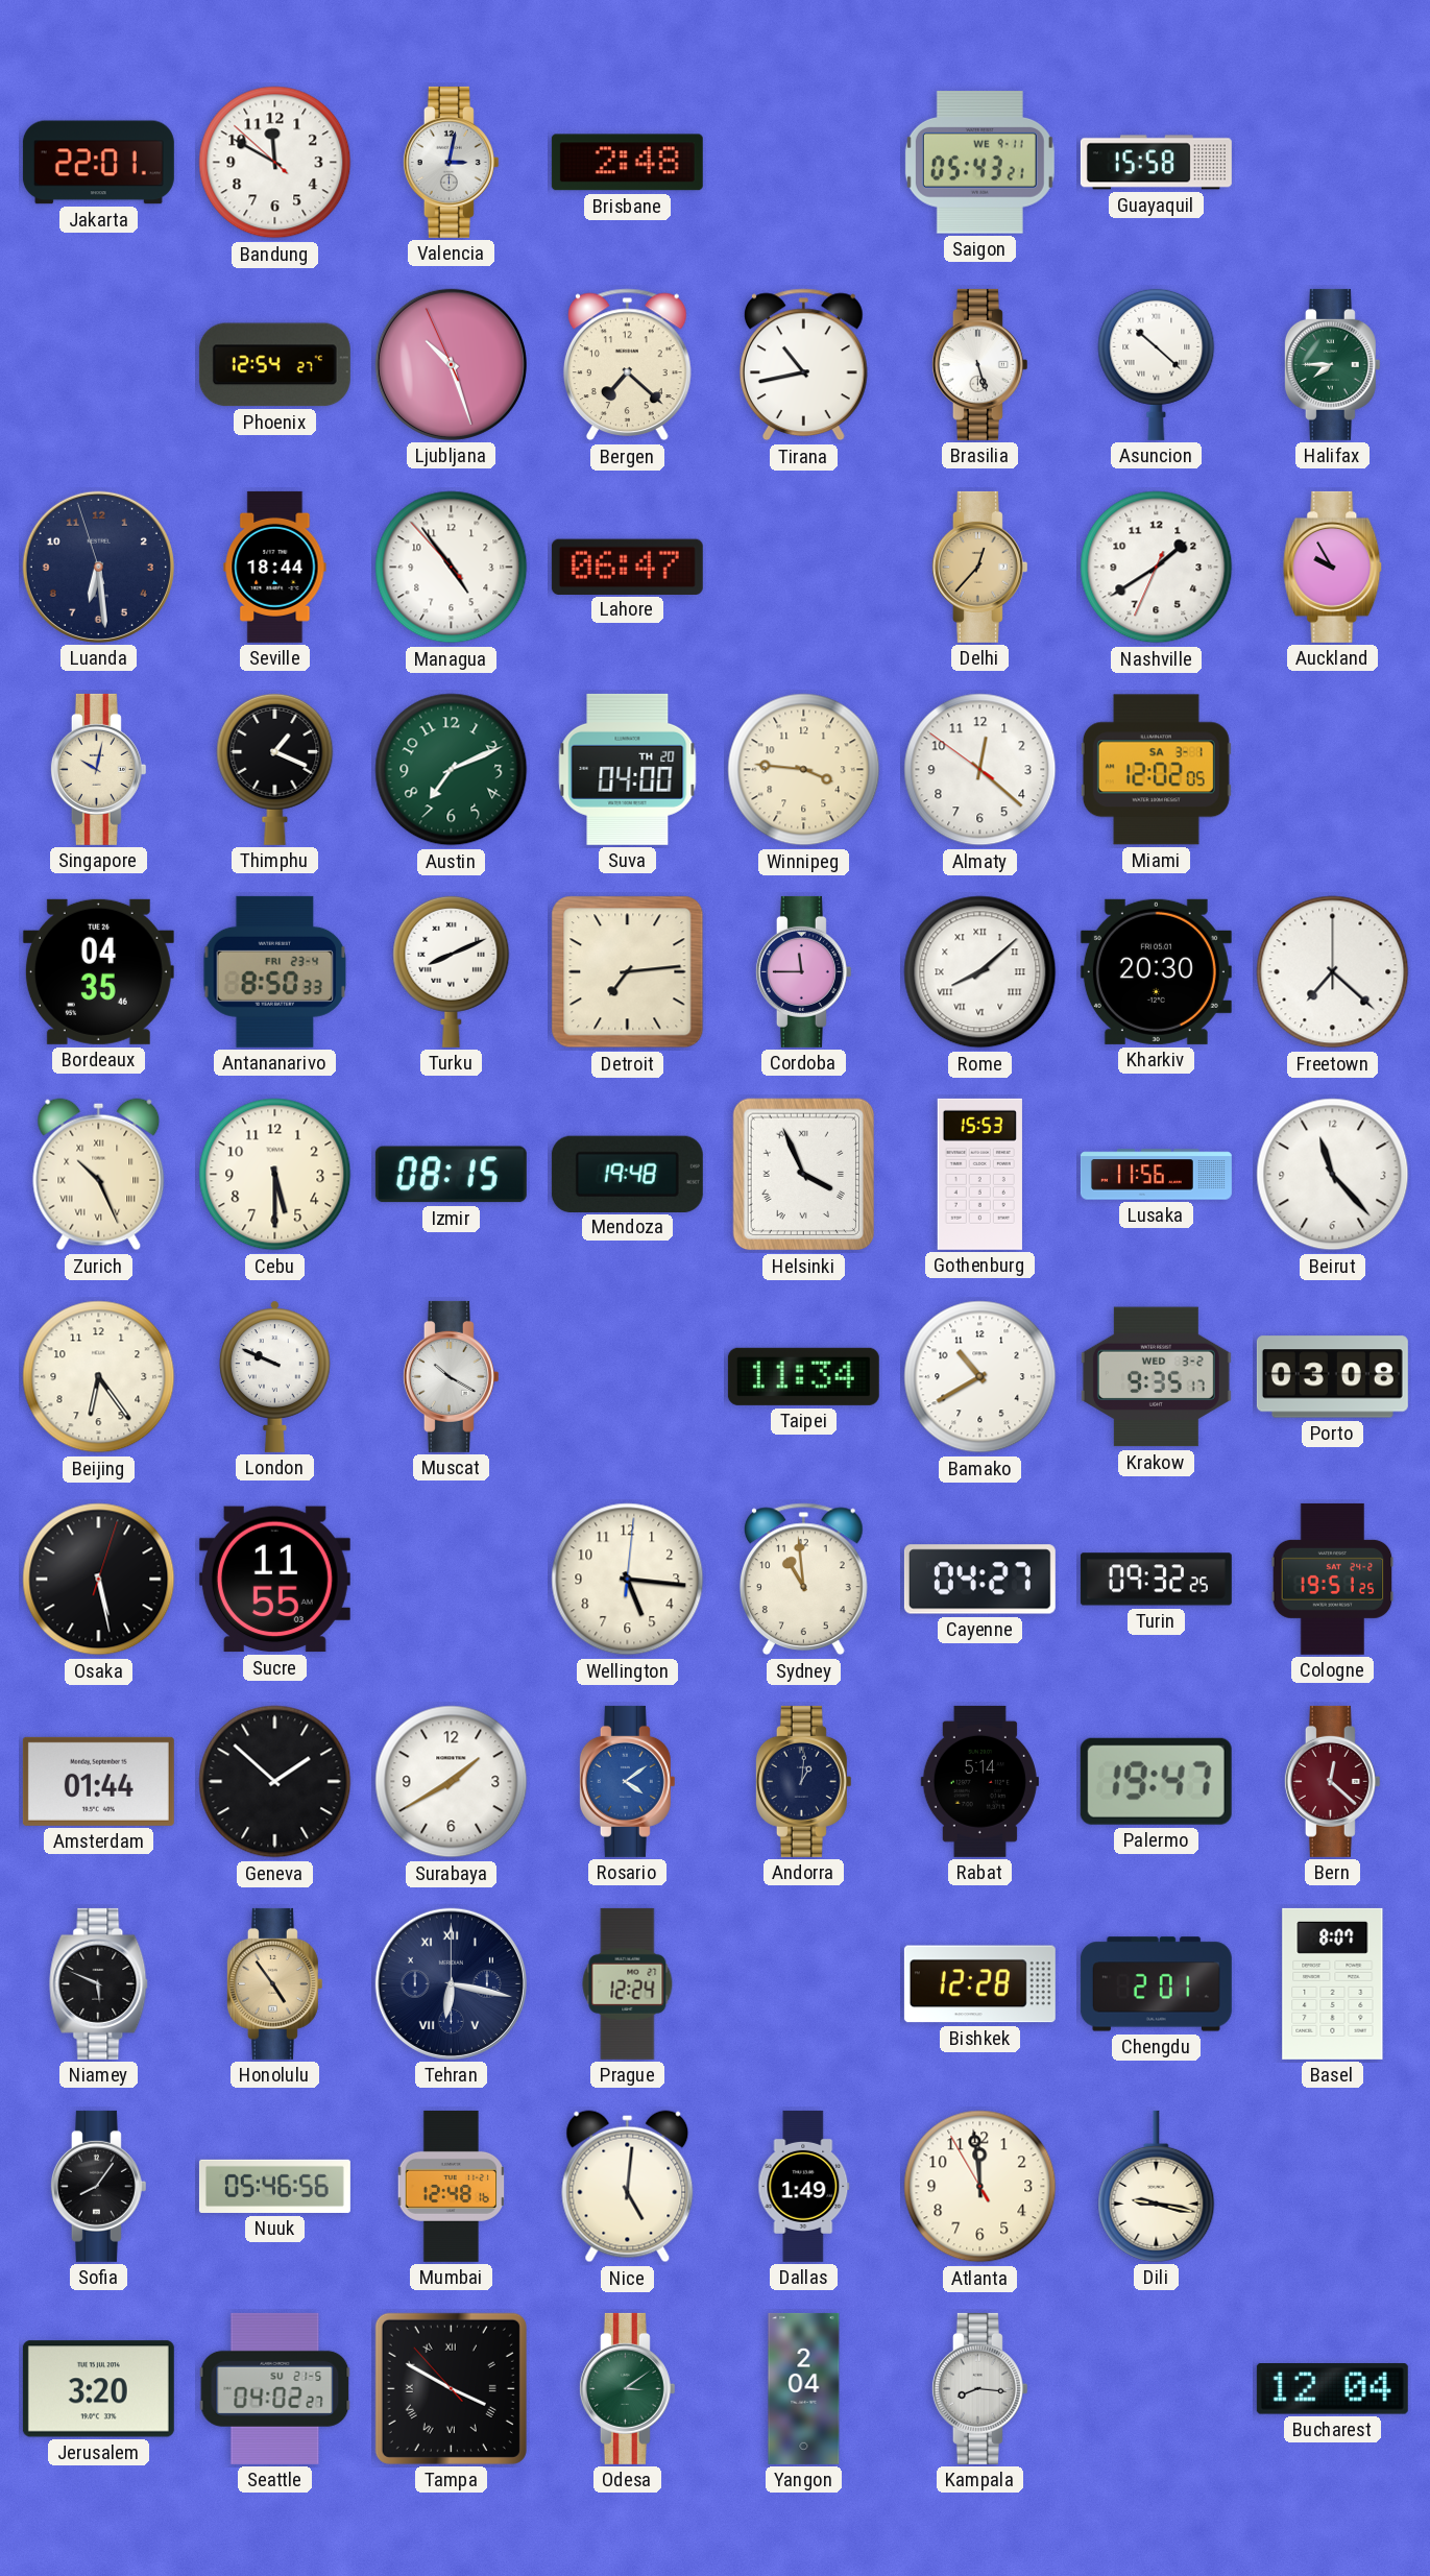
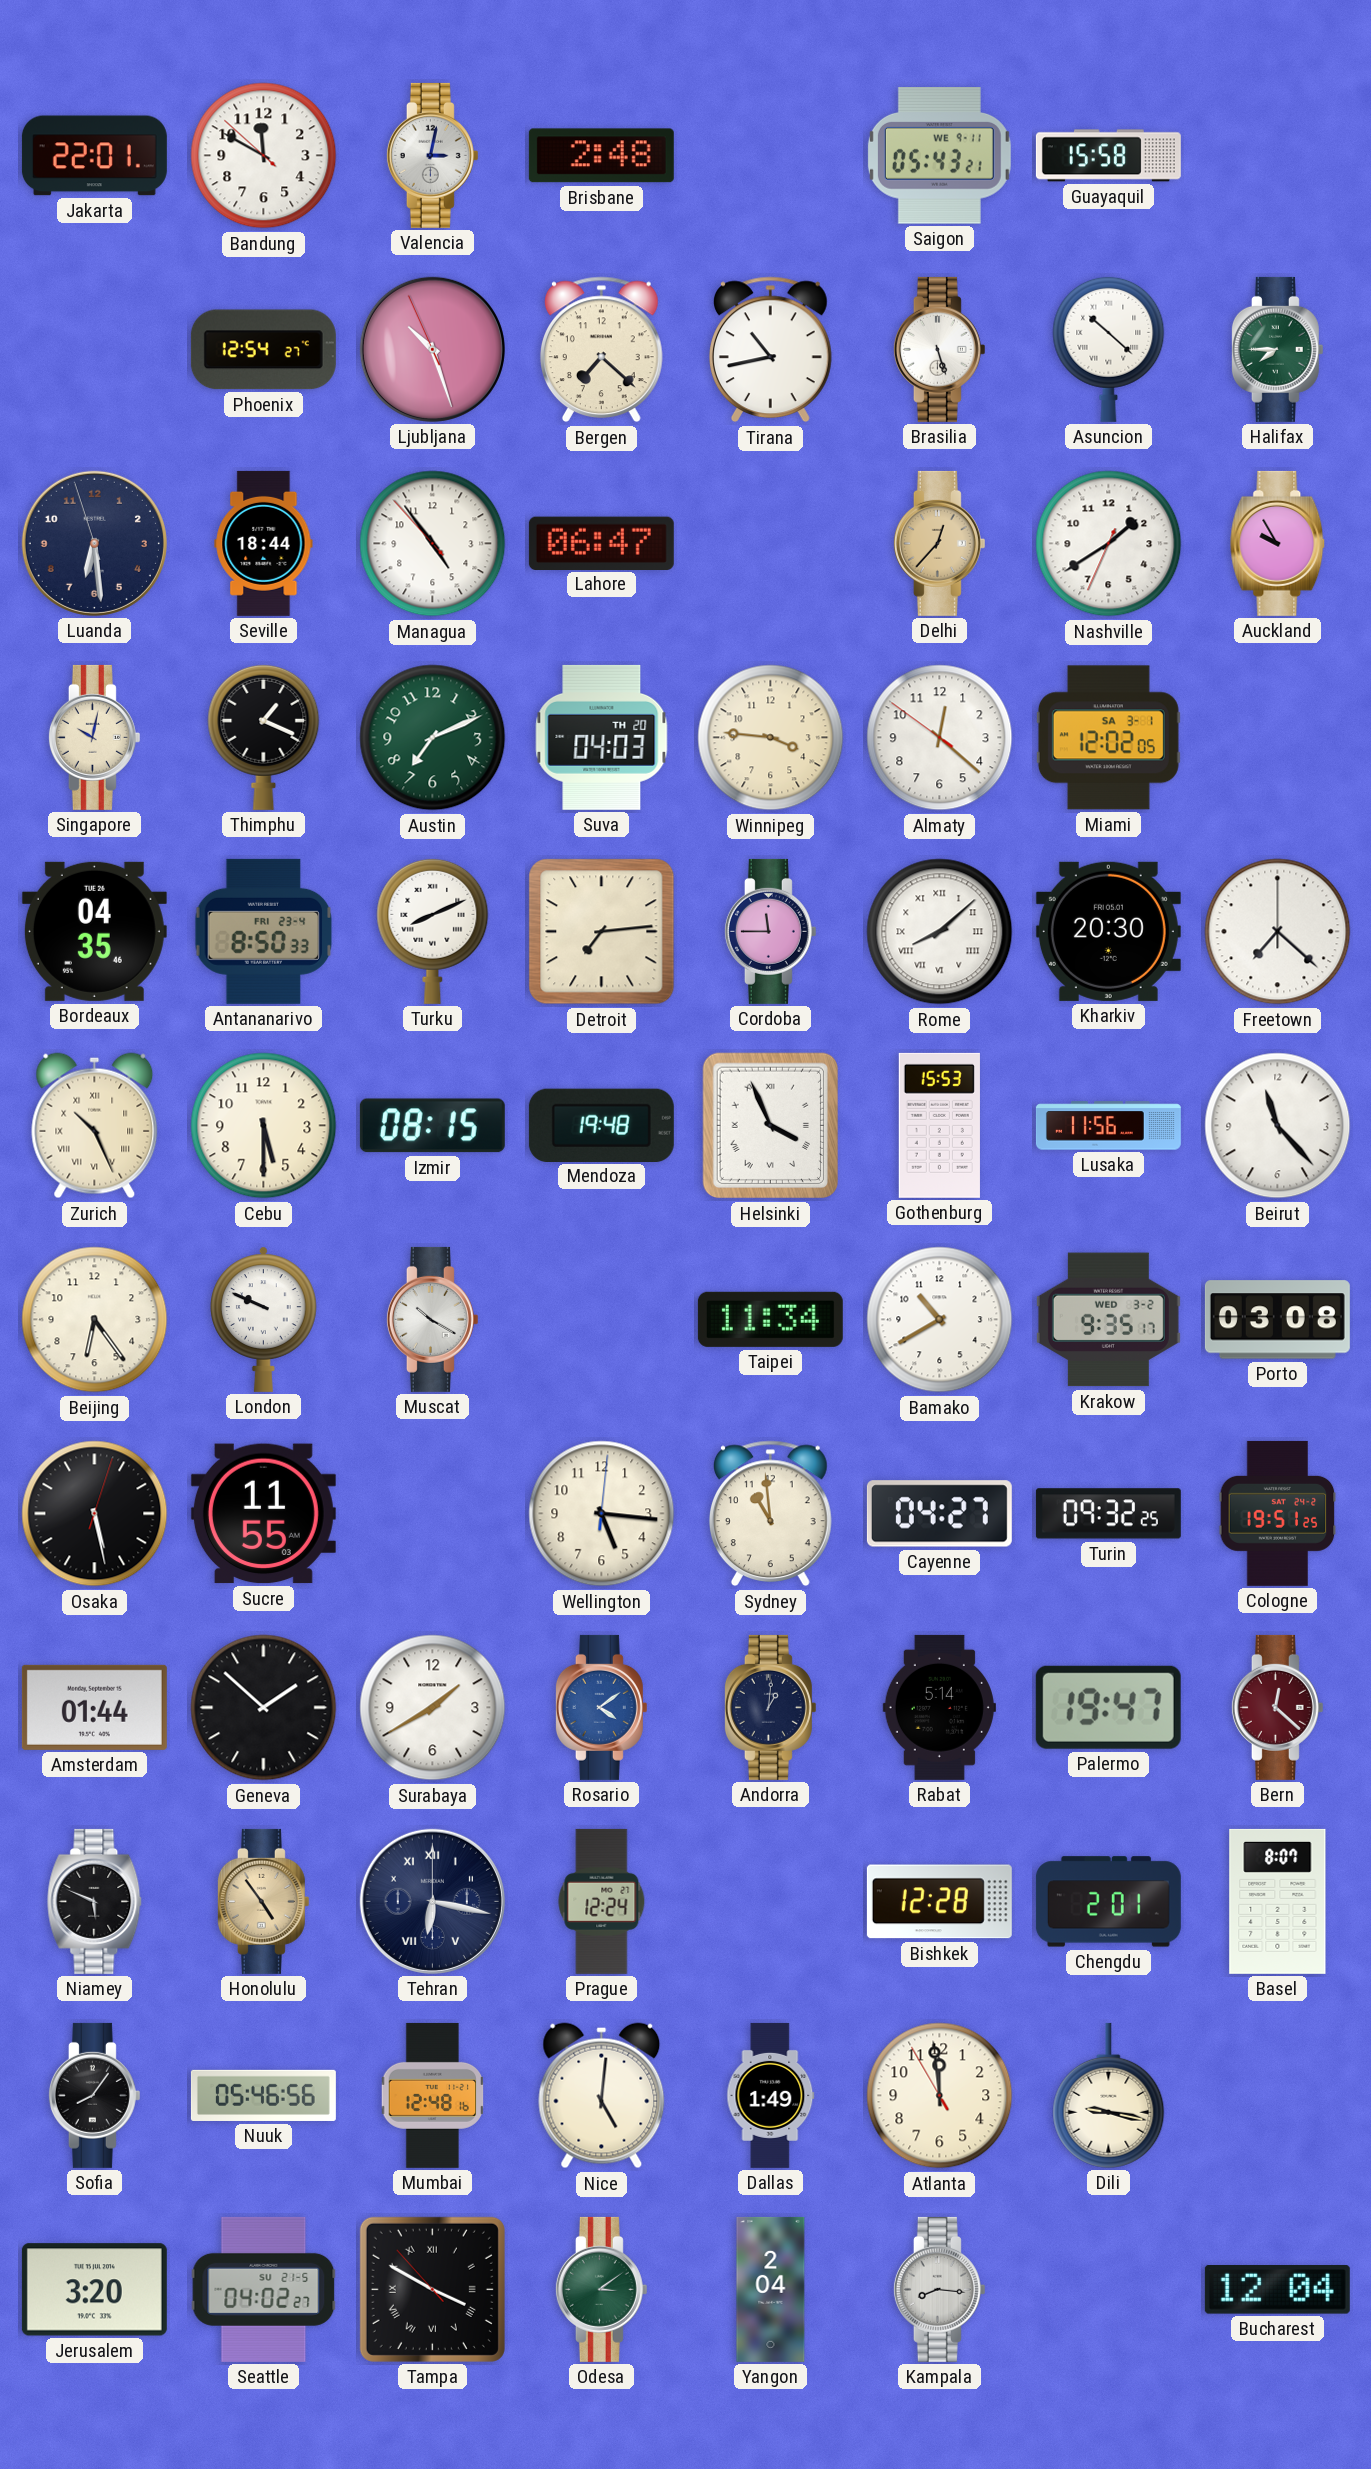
Suva: 04:00 -> 04:03
